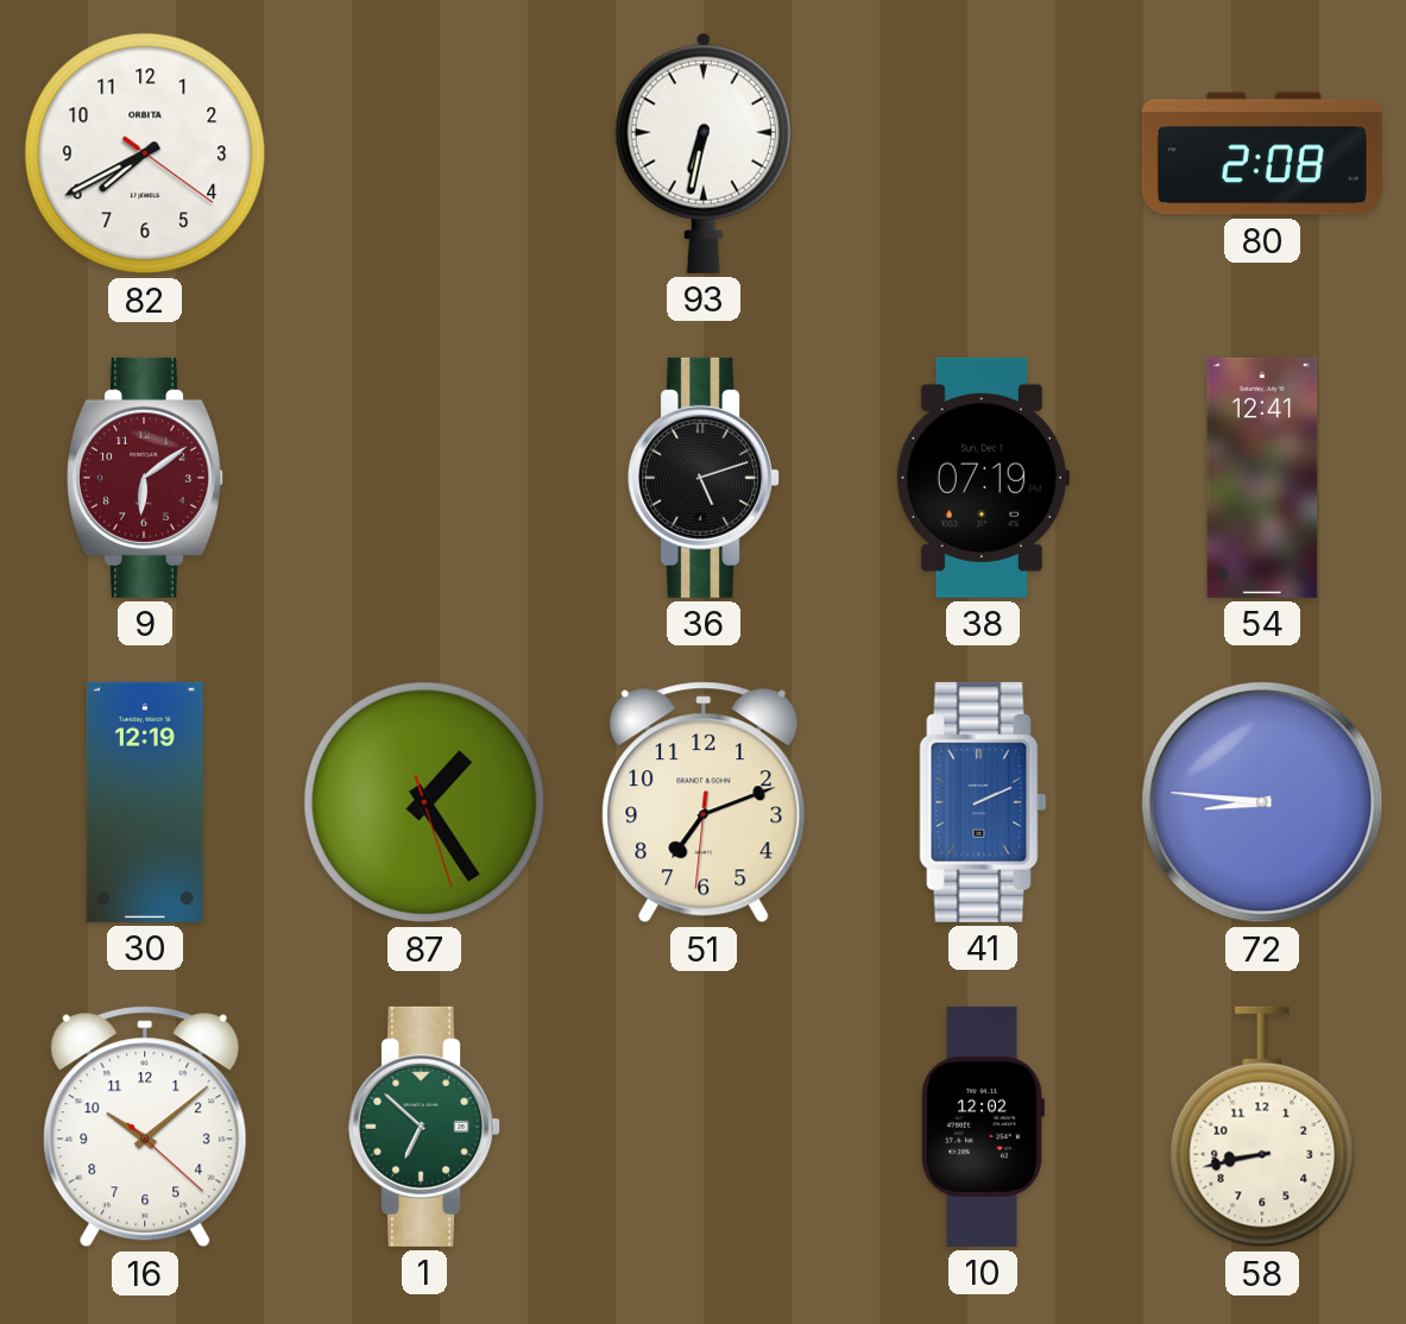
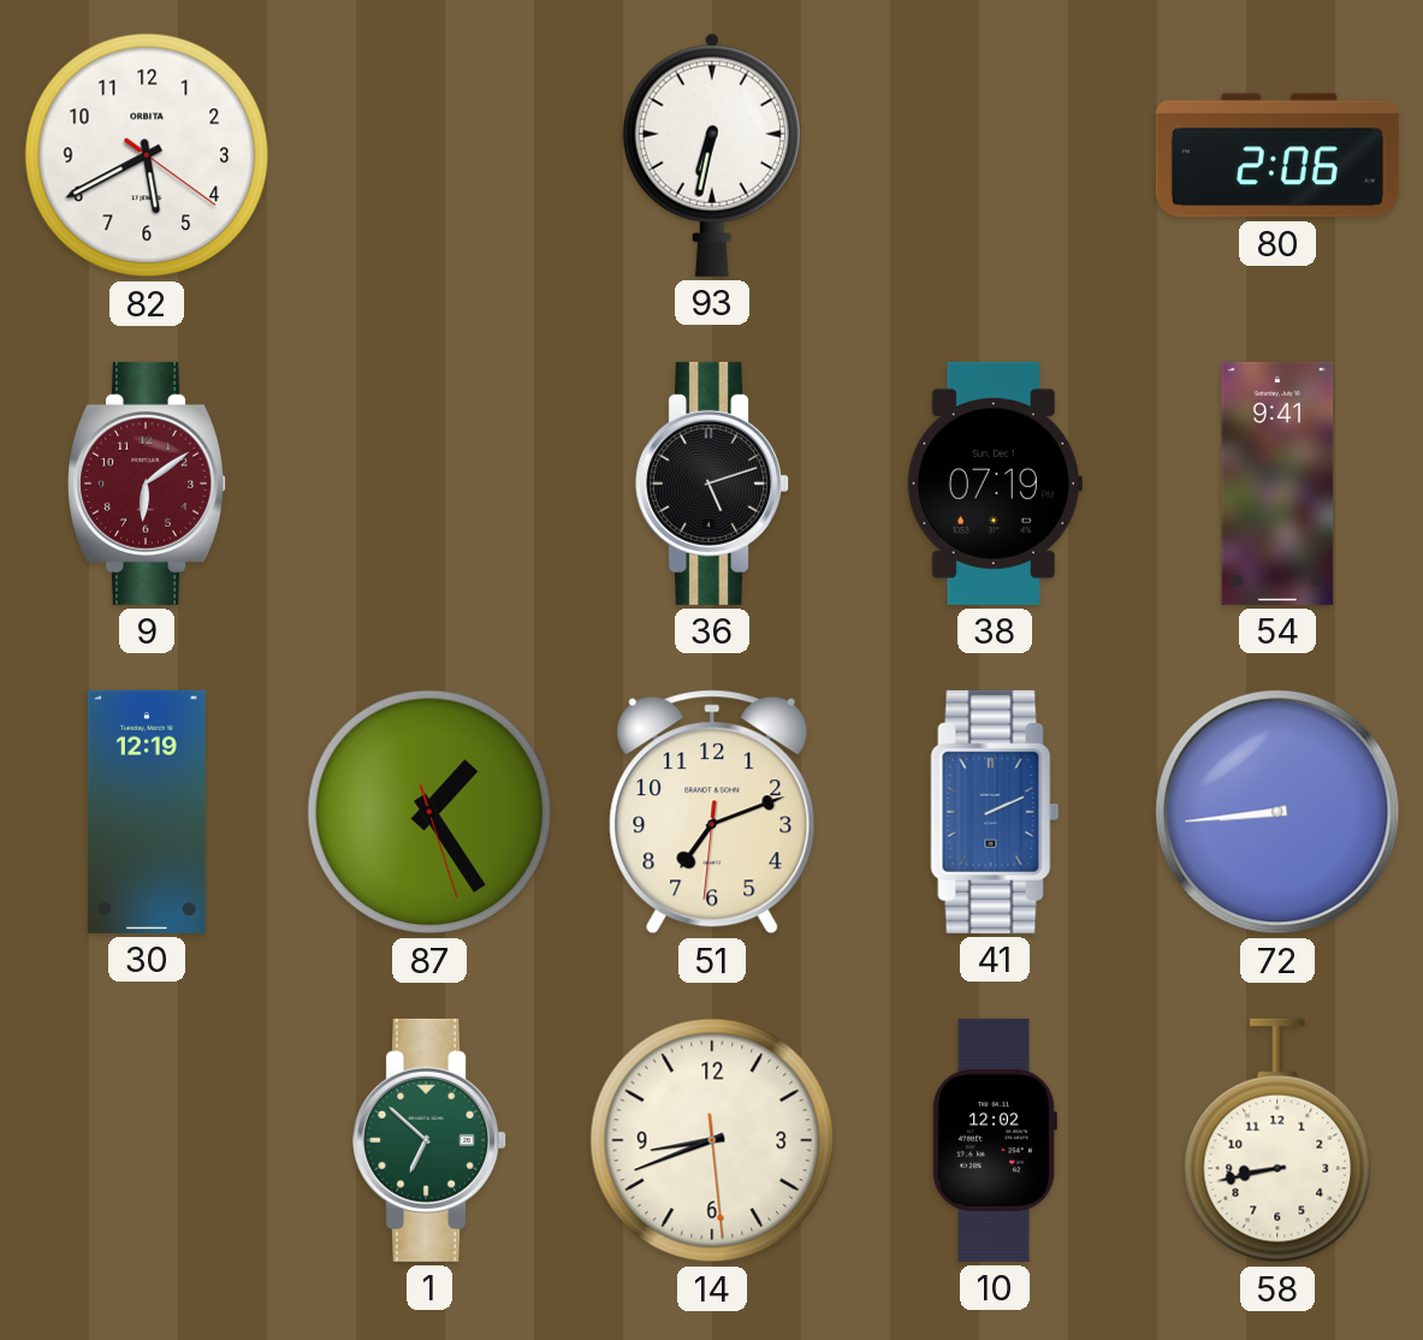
82: 7:40 -> 5:40
80: 2:08 -> 2:06
54: 12:41 -> 9:41
72: 8:46 -> 8:44
16: 10:08 -> none
14: none -> 8:41
